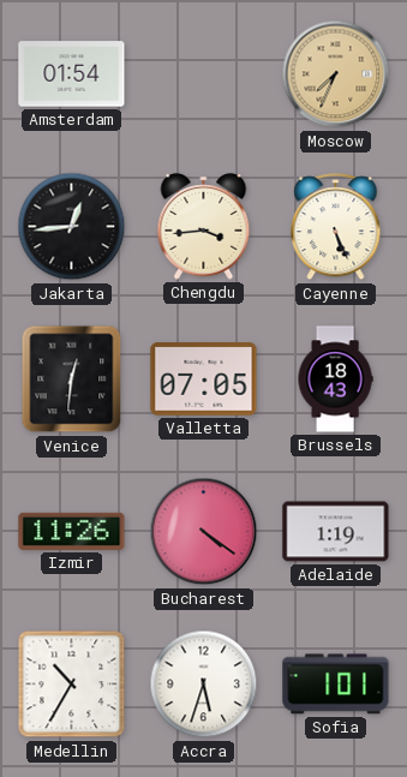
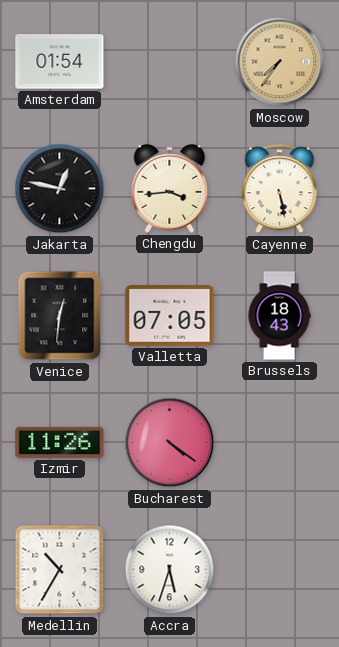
Moscow: 7:34 -> 7:36
Jakarta: 12:44 -> 12:47
Cayenne: 5:26 -> 5:28
Adelaide: 1:19 -> none
Sofia: 1:01 -> none
